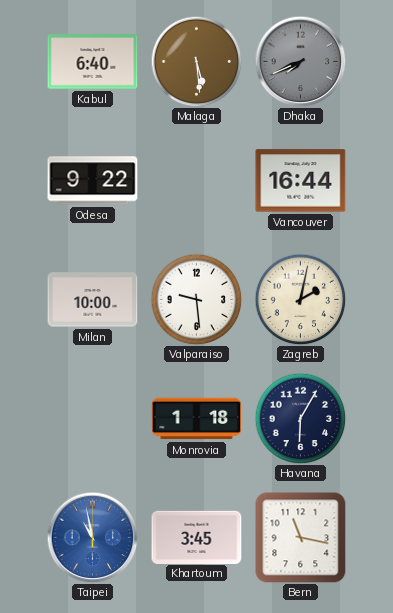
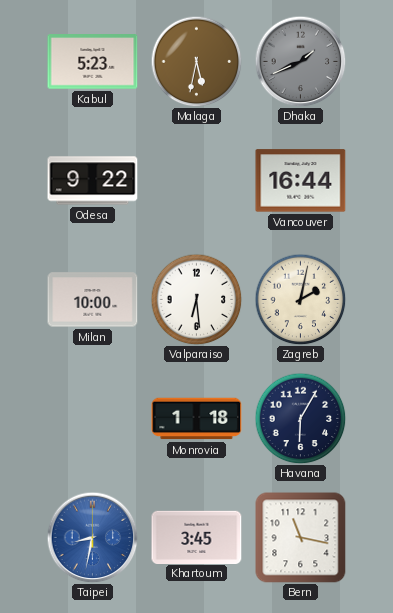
Kabul: 6:40 -> 5:23
Malaga: 5:29 -> 5:32
Dhaka: 7:41 -> 1:41
Valparaiso: 9:29 -> 6:29
Taipei: 10:58 -> 8:32
